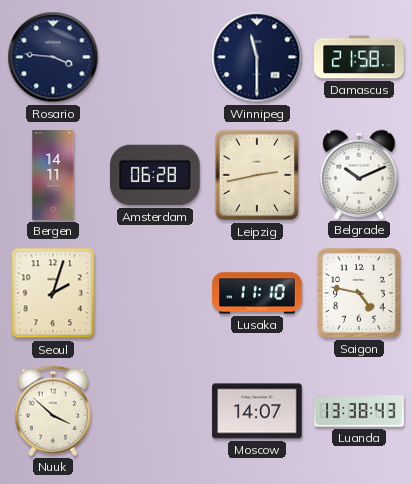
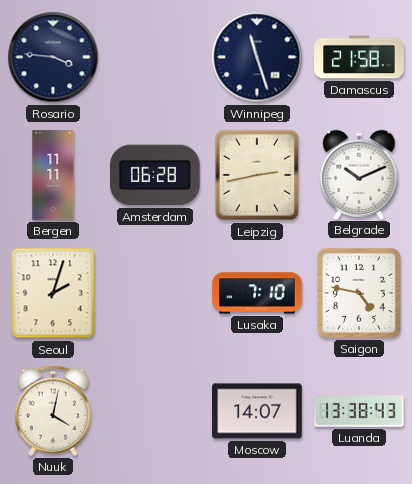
Winnipeg: 11:30 -> 11:27
Bergen: 14:11 -> 11:11
Lusaka: 11:10 -> 7:10
Nuuk: 3:52 -> 4:02
